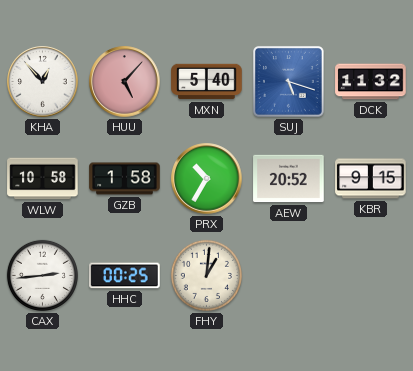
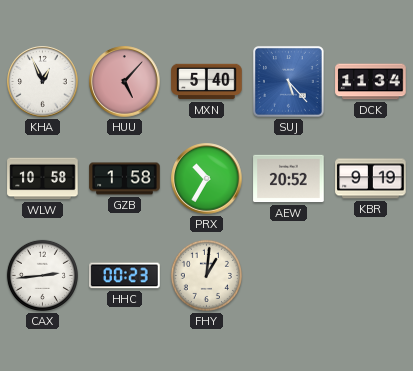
KHA: 12:53 -> 12:56
SUJ: 5:18 -> 5:23
DCK: 11:32 -> 11:34
KBR: 9:15 -> 9:19
HHC: 00:25 -> 00:23
